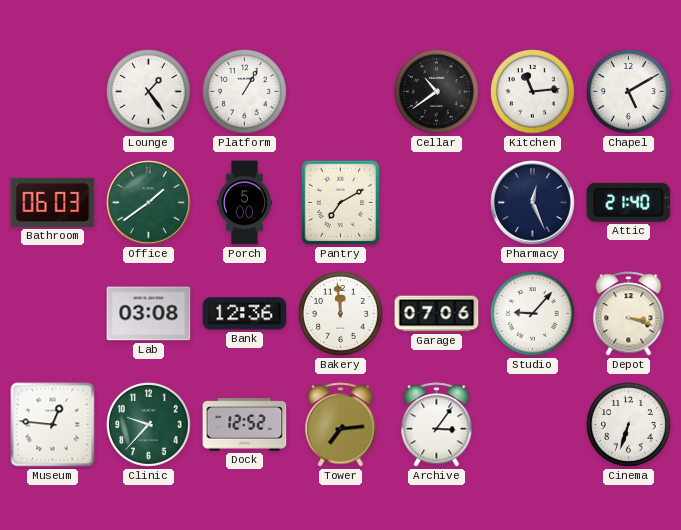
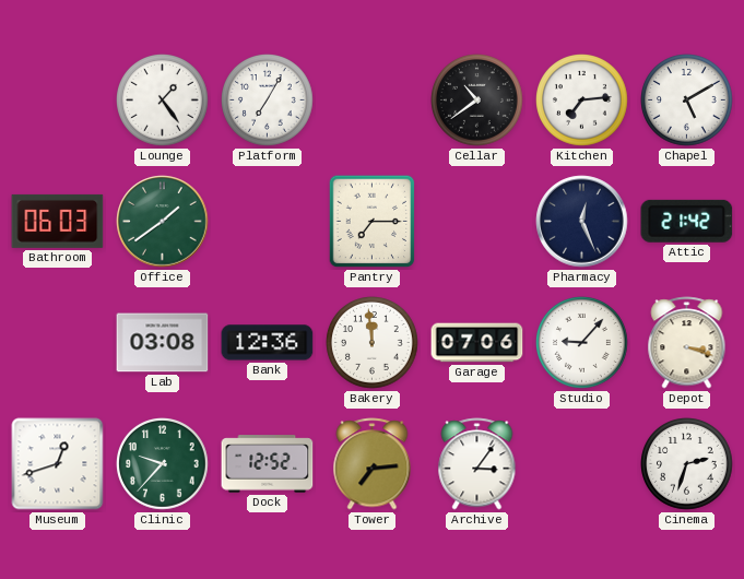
Platform: 1:05 -> 7:05
Kitchen: 11:14 -> 7:14
Porch: 5:00 -> none
Pantry: 7:10 -> 7:15
Attic: 21:40 -> 21:42
Museum: 12:46 -> 12:42
Cinema: 6:33 -> 2:33
